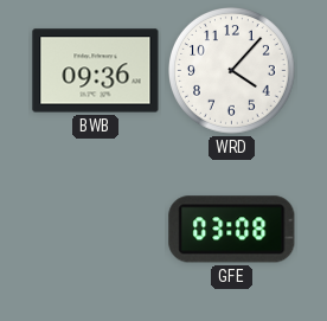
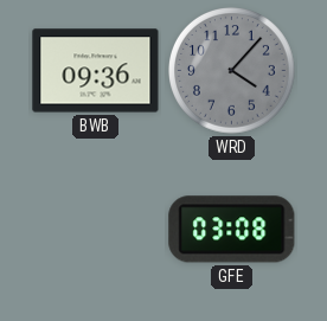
WRD dial: white -> grey
